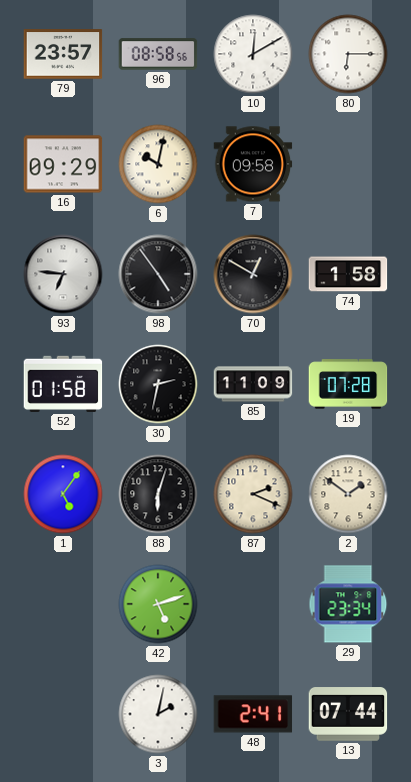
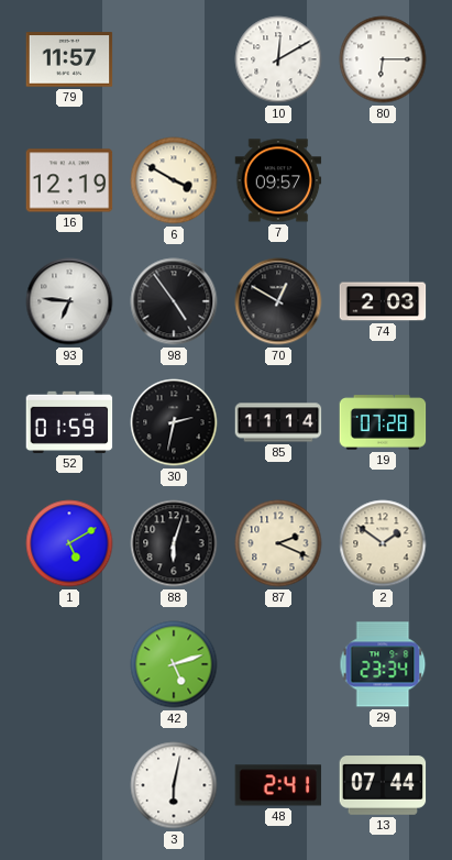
79: 23:57 -> 11:57
96: 08:58 -> none
16: 09:29 -> 12:19
6: 10:02 -> 3:50
7: 09:58 -> 09:57
74: 1:58 -> 2:03
52: 01:58 -> 01:59
85: 11:09 -> 11:14
1: 5:06 -> 5:10
3: 2:02 -> 6:02
